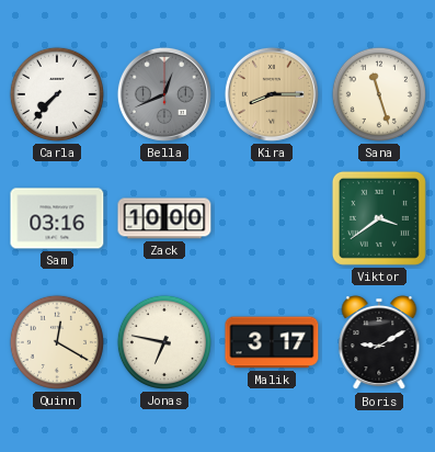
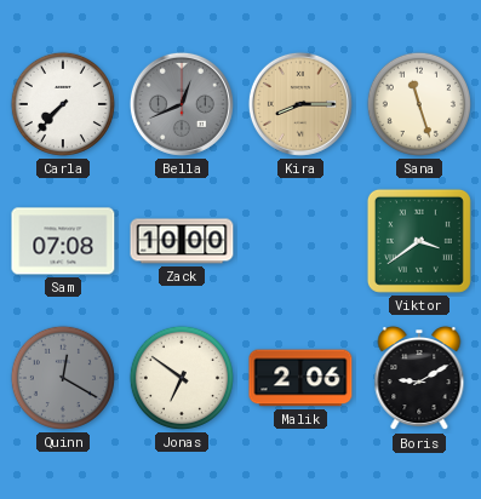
Sam: 03:16 -> 07:08
Quinn dial: cream -> grey
Jonas: 6:47 -> 6:51
Malik: 3:17 -> 2:06
